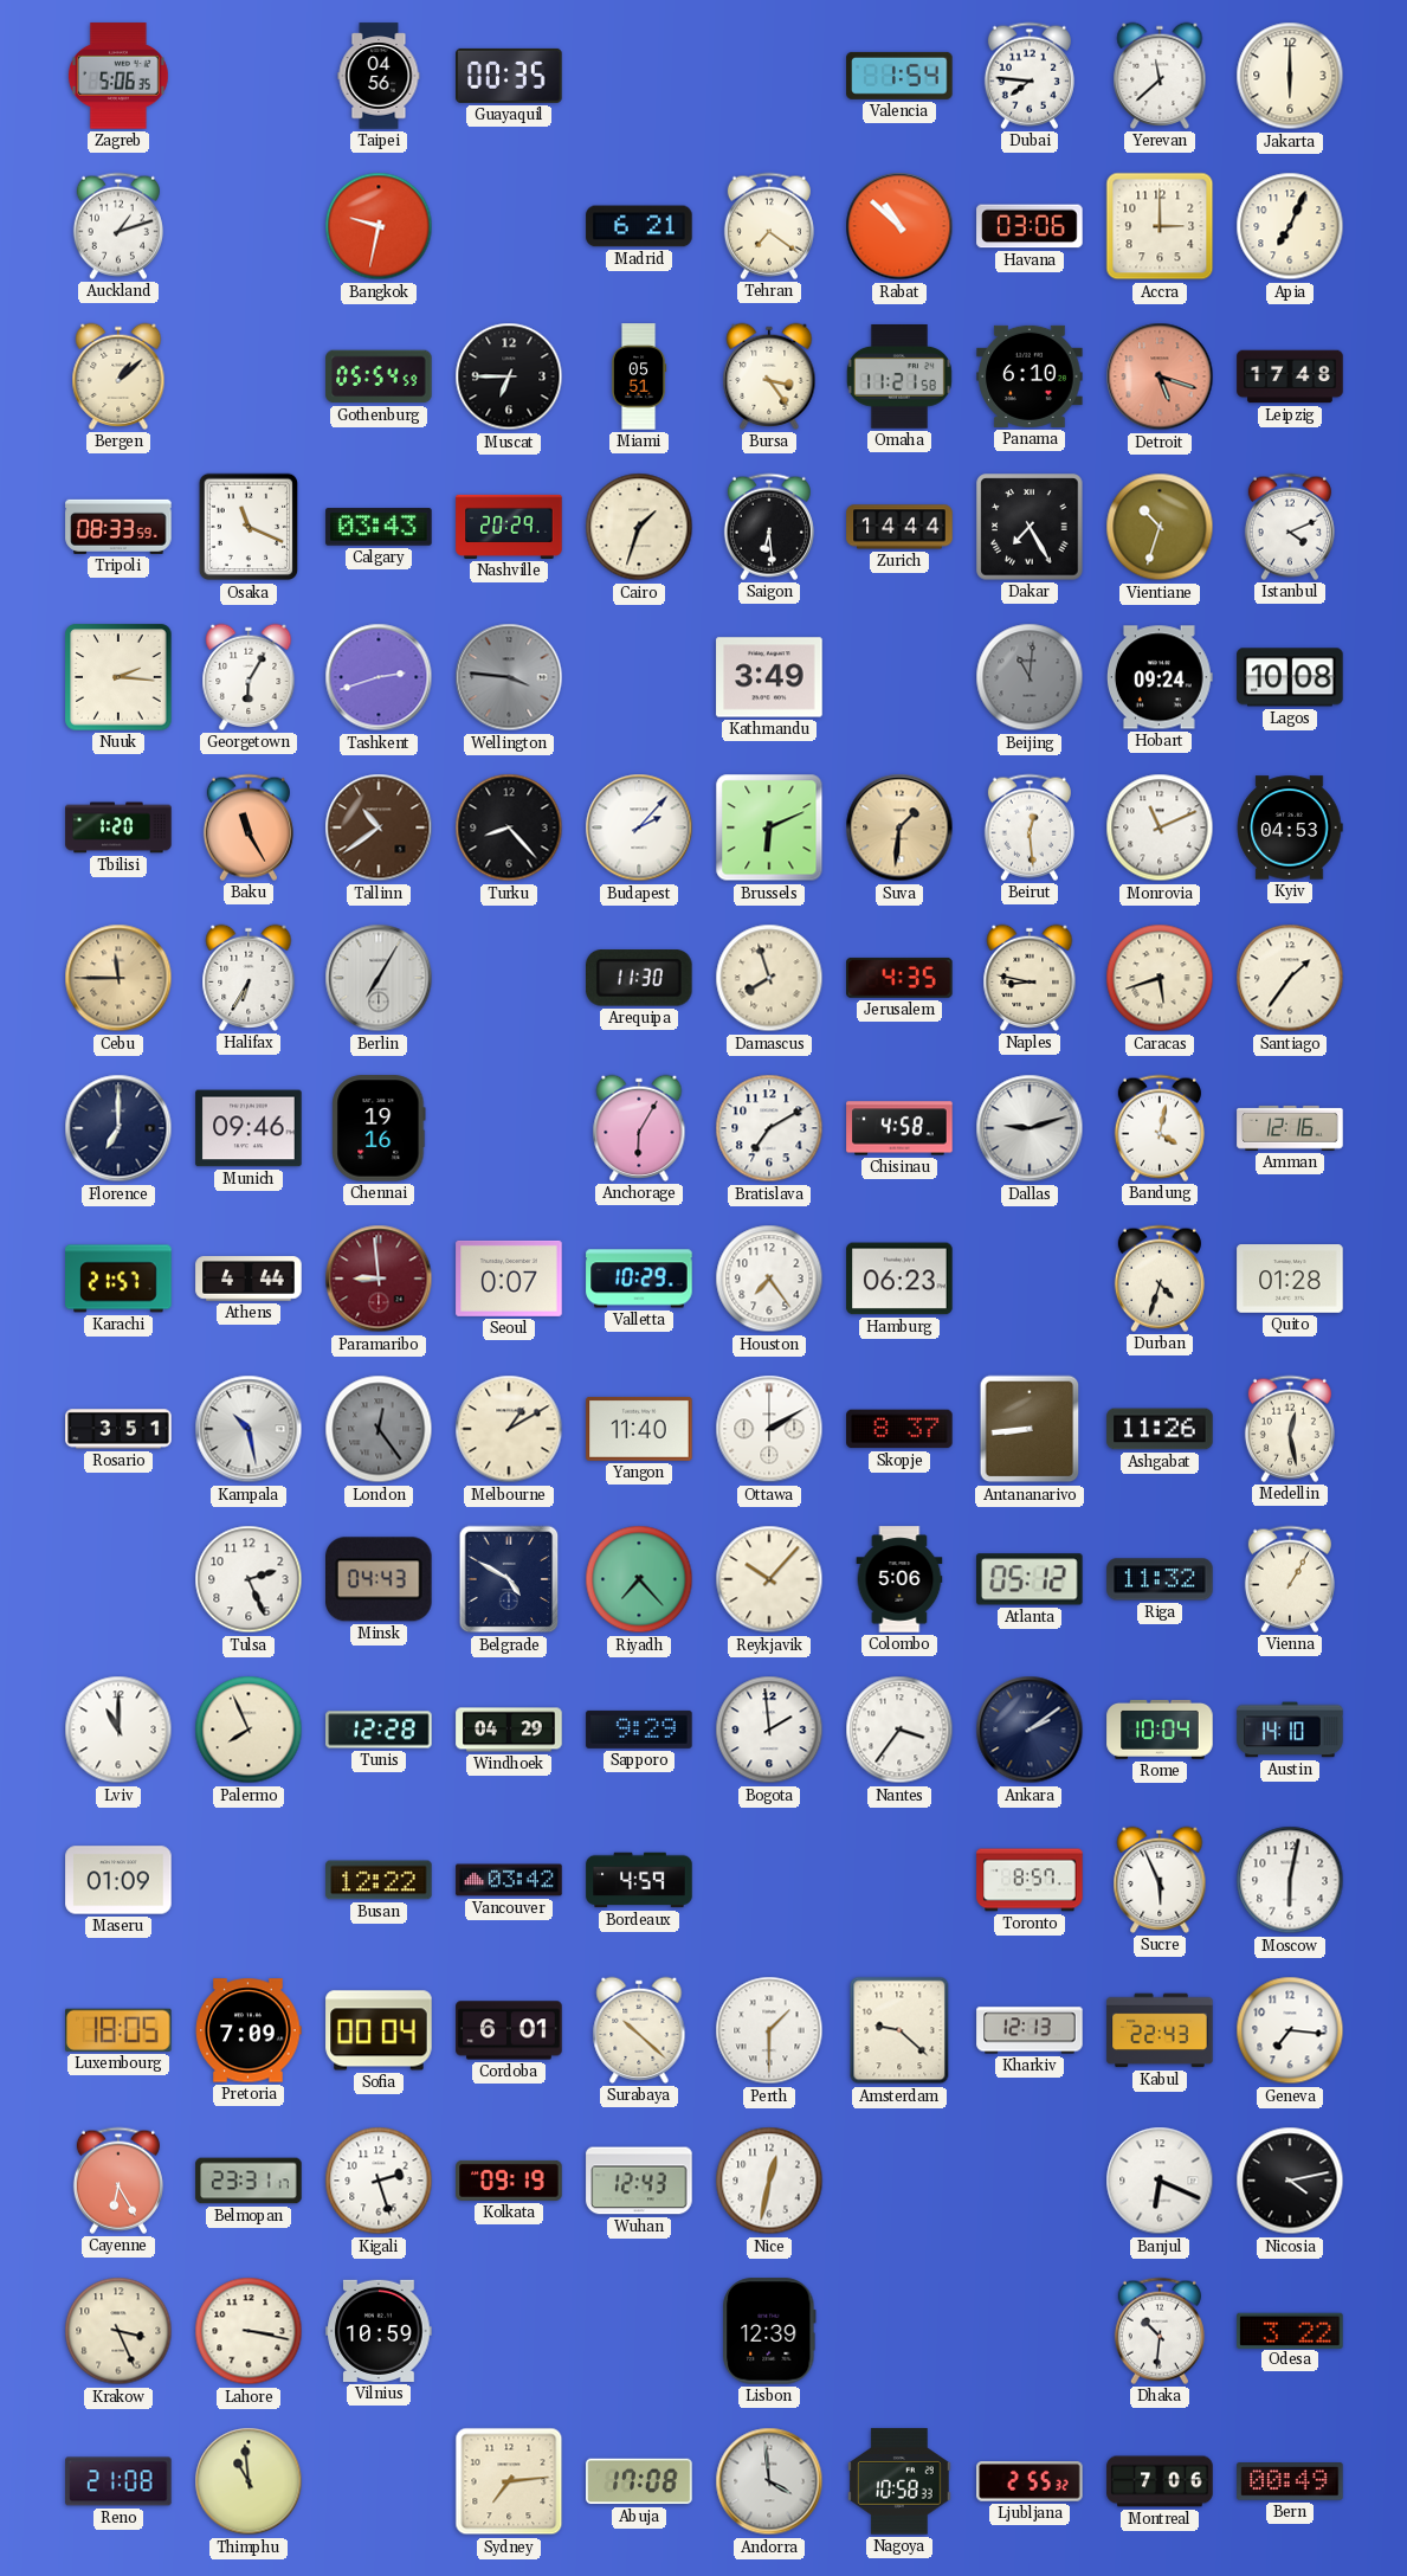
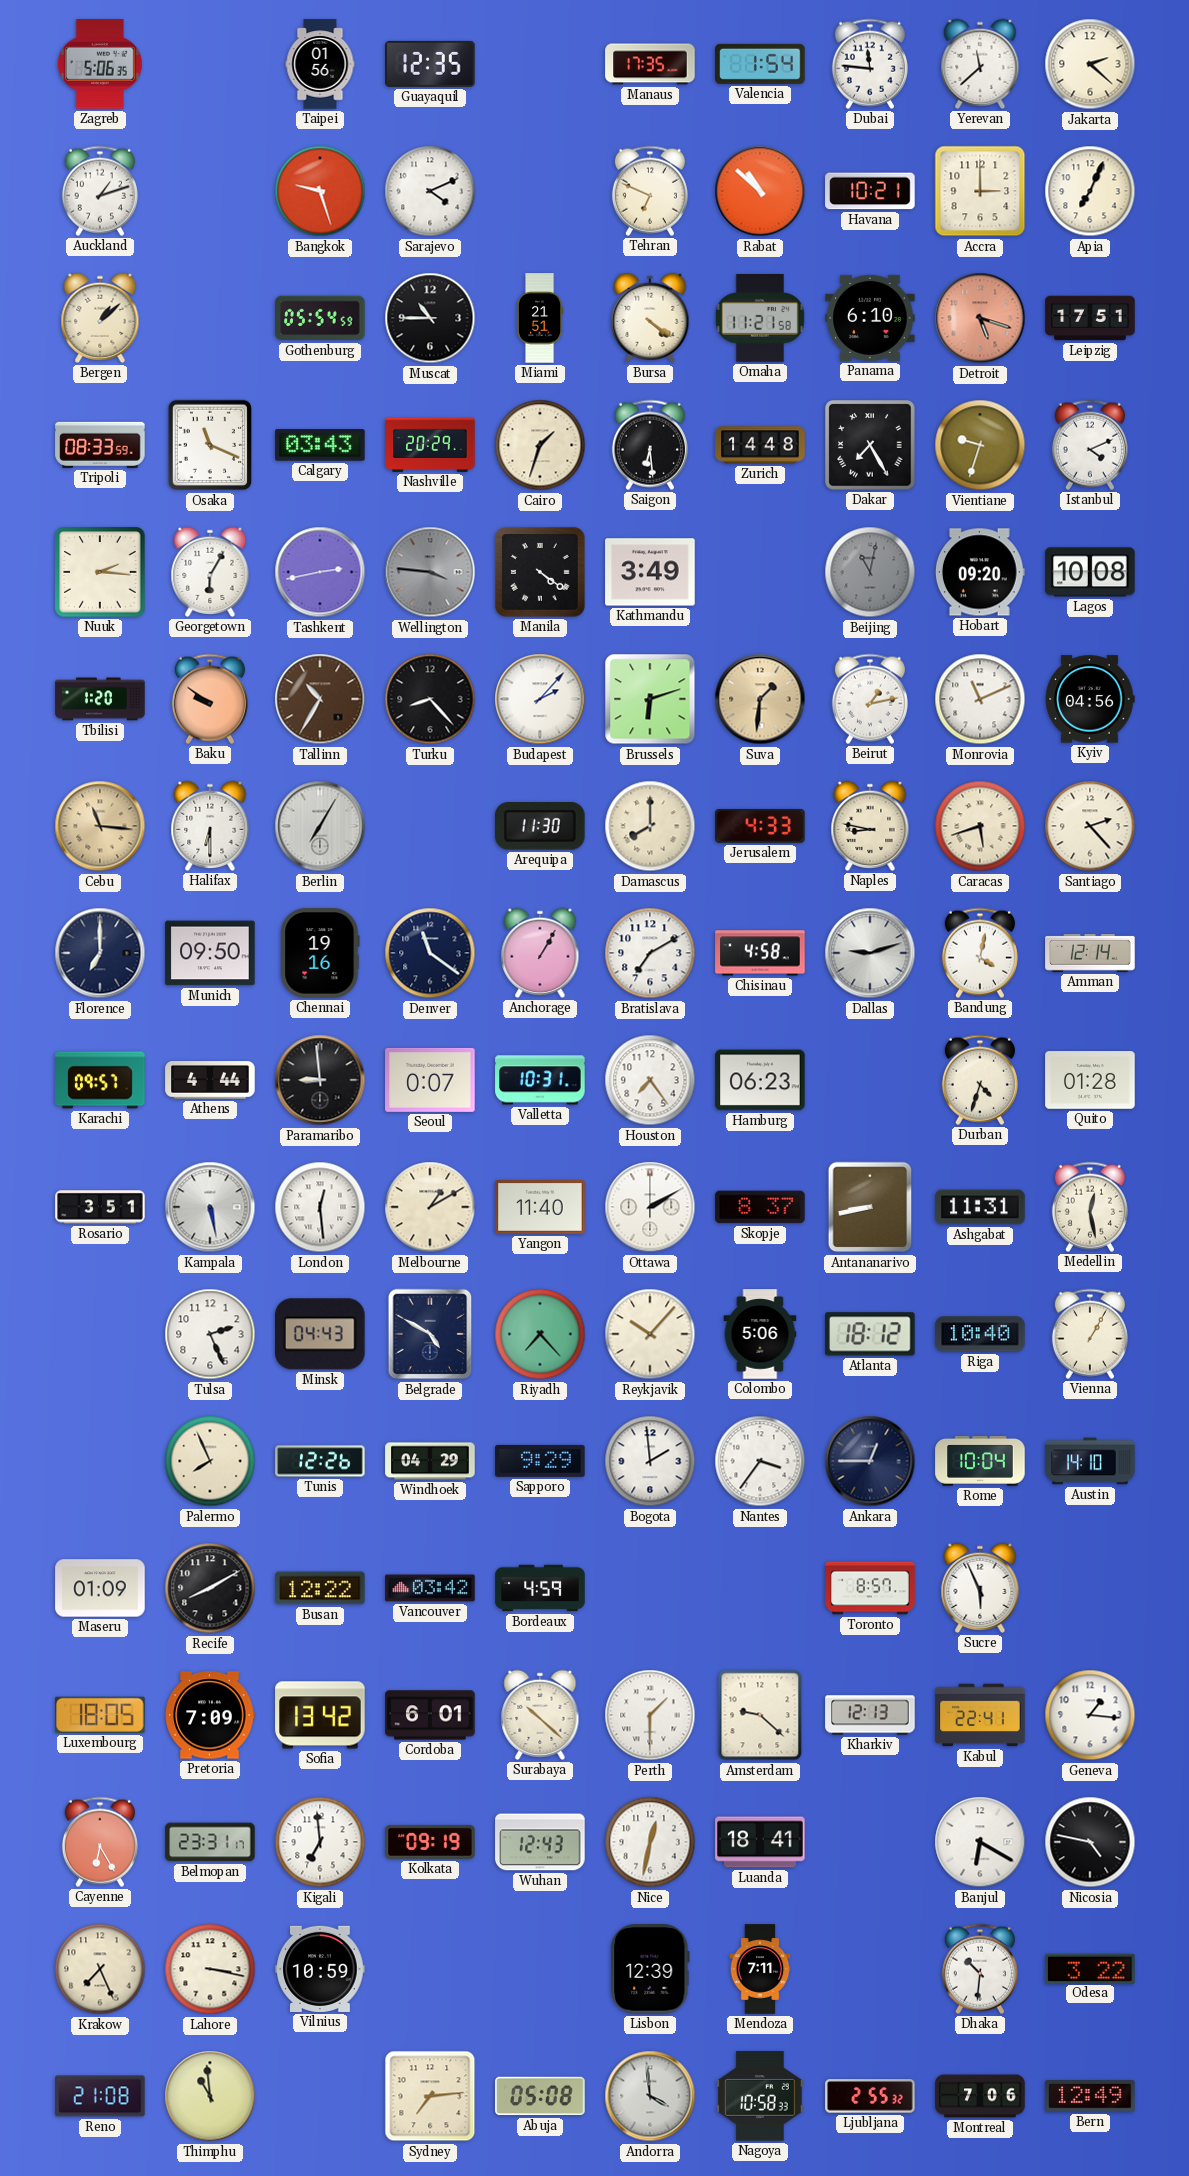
Taipei: 04:56 -> 01:56
Guayaquil: 00:35 -> 12:35
Manaus: none -> 17:35
Dubai: 7:46 -> 11:46
Jakarta: 6:00 -> 2:22
Bangkok: 9:32 -> 9:27
Sarajevo: none -> 4:11
Madrid: 6:21 -> none
Tehran: 7:21 -> 6:49
Havana: 03:06 -> 10:21
Muscat: 6:45 -> 10:45
Miami: 05:51 -> 21:51
Bursa: 3:24 -> 4:21
Leipzig: 17:48 -> 17:51
Zurich: 14:44 -> 14:48
Vientiane: 10:33 -> 9:33
Tashkent: 2:42 -> 2:43
Manila: none -> 4:21
Beijing: 11:01 -> 11:02
Hobart: 09:24 -> 09:20
Baku: 11:25 -> 9:51
Tallinn: 10:39 -> 10:35
Brussels: 6:11 -> 6:12
Beirut: 12:29 -> 1:13
Kyiv: 04:53 -> 04:56
Cebu: 11:45 -> 11:16
Halifax: 6:35 -> 6:30
Damascus: 7:57 -> 8:00
Jerusalem: 4:35 -> 4:33
Santiago: 1:36 -> 2:23
Munich: 09:46 -> 09:50
Denver: none -> 11:21
Anchorage: 6:05 -> 1:05
Amman: 12:16 -> 12:14
Karachi: 21:57 -> 09:57
Paramaribo dial: burgundy -> black
Valletta: 10:29 -> 10:31
Kampala: 10:28 -> 5:28
London: 12:24 -> 12:29
London dial: grey -> white
Antananarivo: 8:44 -> 8:43
Ashgabat: 11:26 -> 11:31
Atlanta: 05:12 -> 18:12
Riga: 11:32 -> 10:40
Lviv: 11:00 -> none
Tunis: 12:28 -> 12:26
Ankara: 2:09 -> 12:45
Recife: none -> 8:10
Moscow: 6:02 -> none
Sofia: 00:04 -> 13:42
Kabul: 22:43 -> 22:41
Geneva: 7:16 -> 1:16
Kigali: 2:27 -> 6:59
Luanda: none -> 18:41
Banjul: 6:19 -> 6:20
Nicosia: 4:13 -> 4:47
Krakow: 3:26 -> 7:26
Mendoza: none -> 7:11
Abuja: 17:08 -> 05:08
Bern: 00:49 -> 12:49
